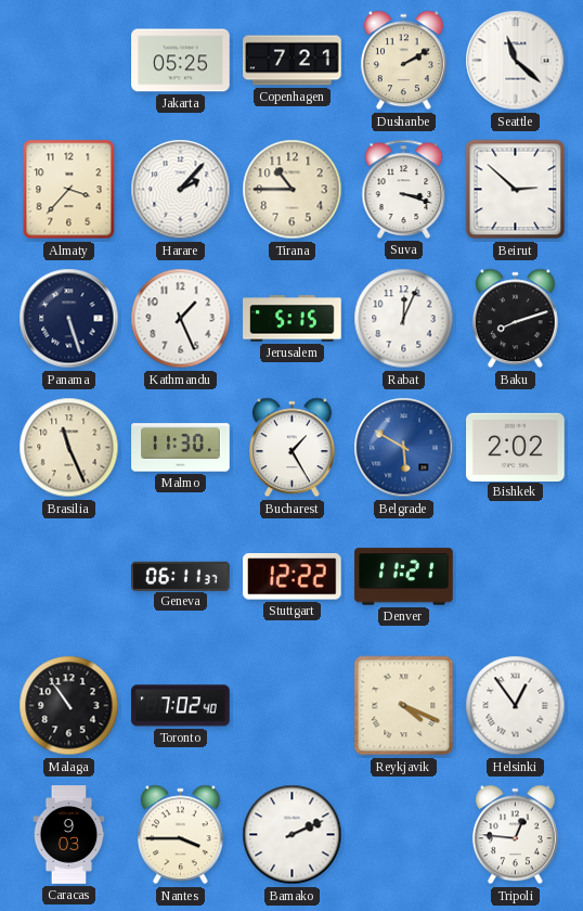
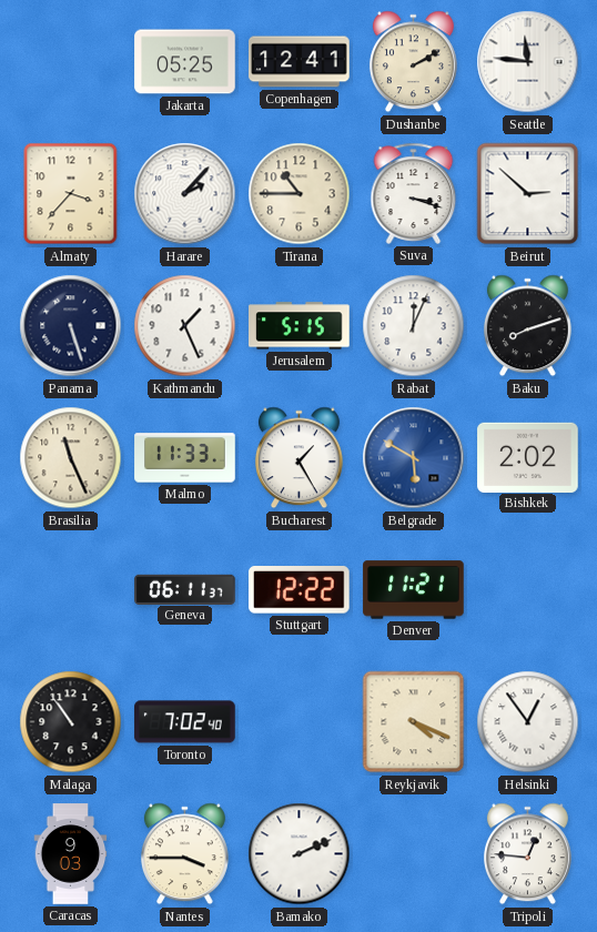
Copenhagen: 7:21 -> 12:41
Seattle: 11:22 -> 11:46
Malmo: 11:30 -> 11:33
